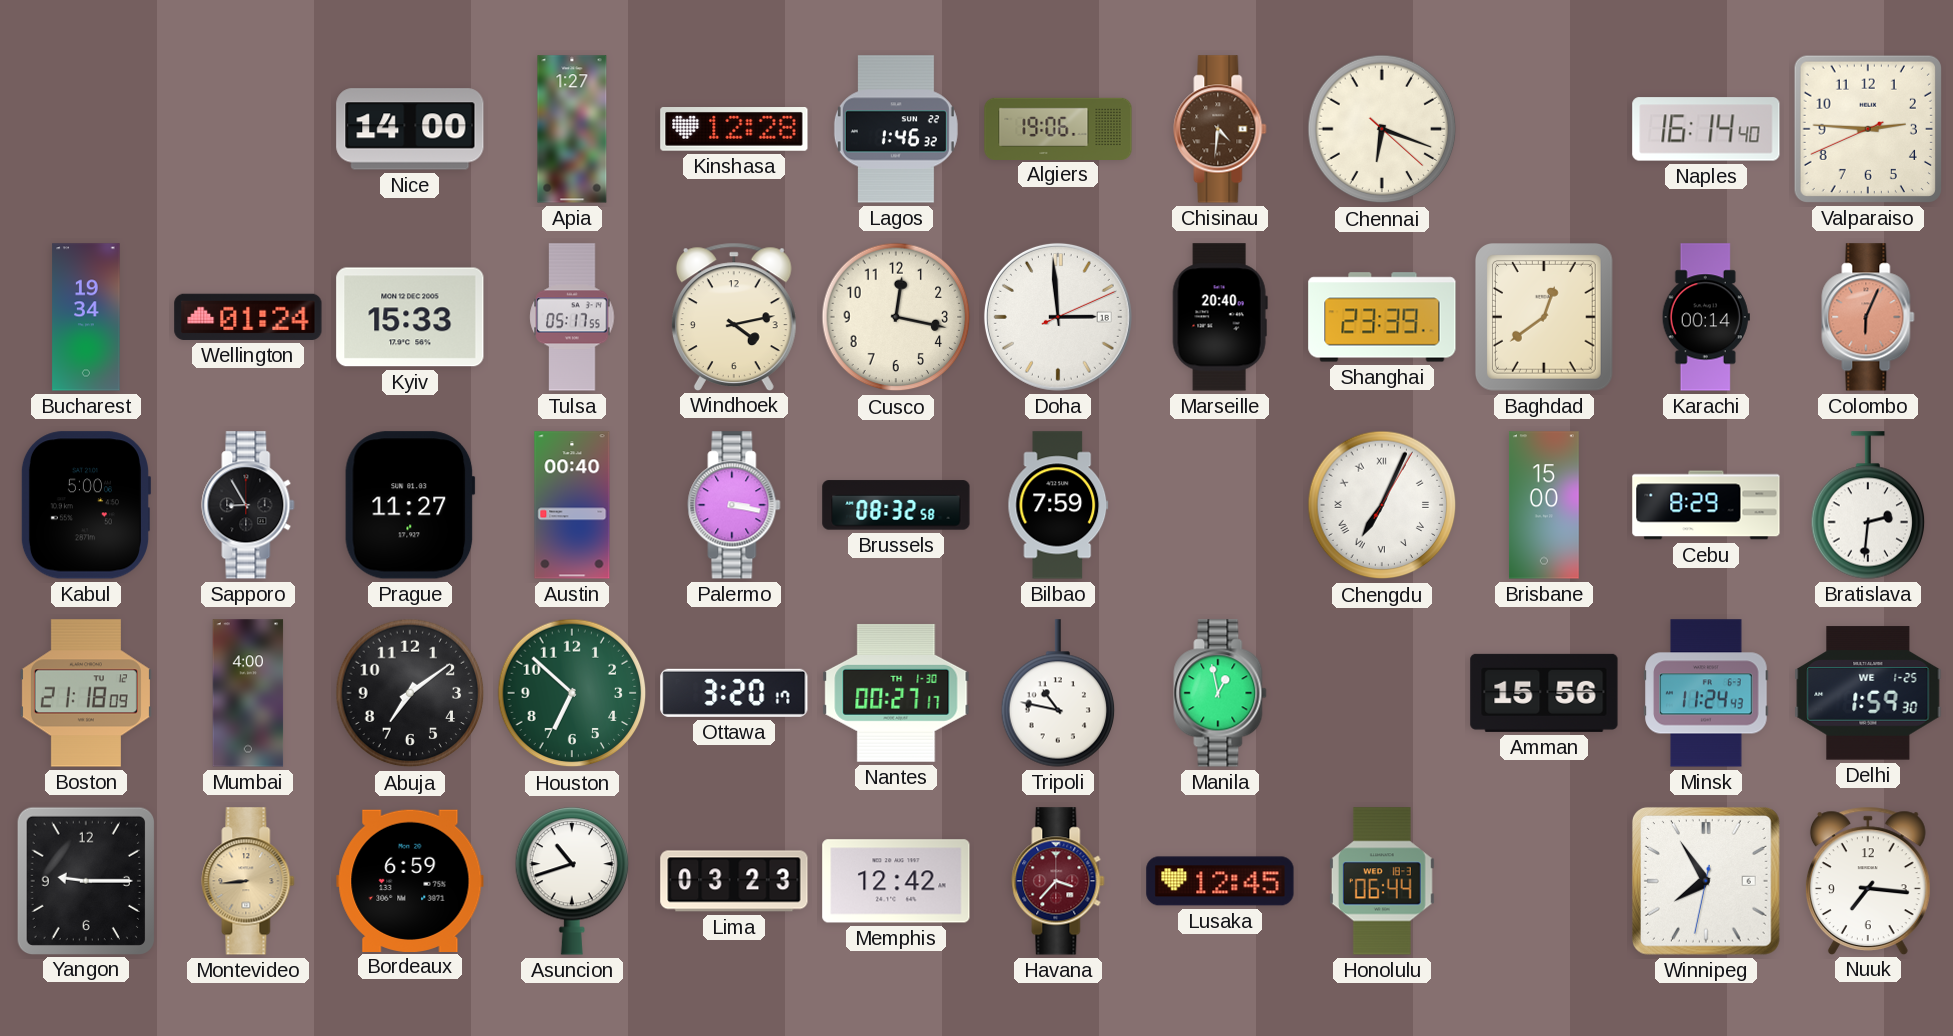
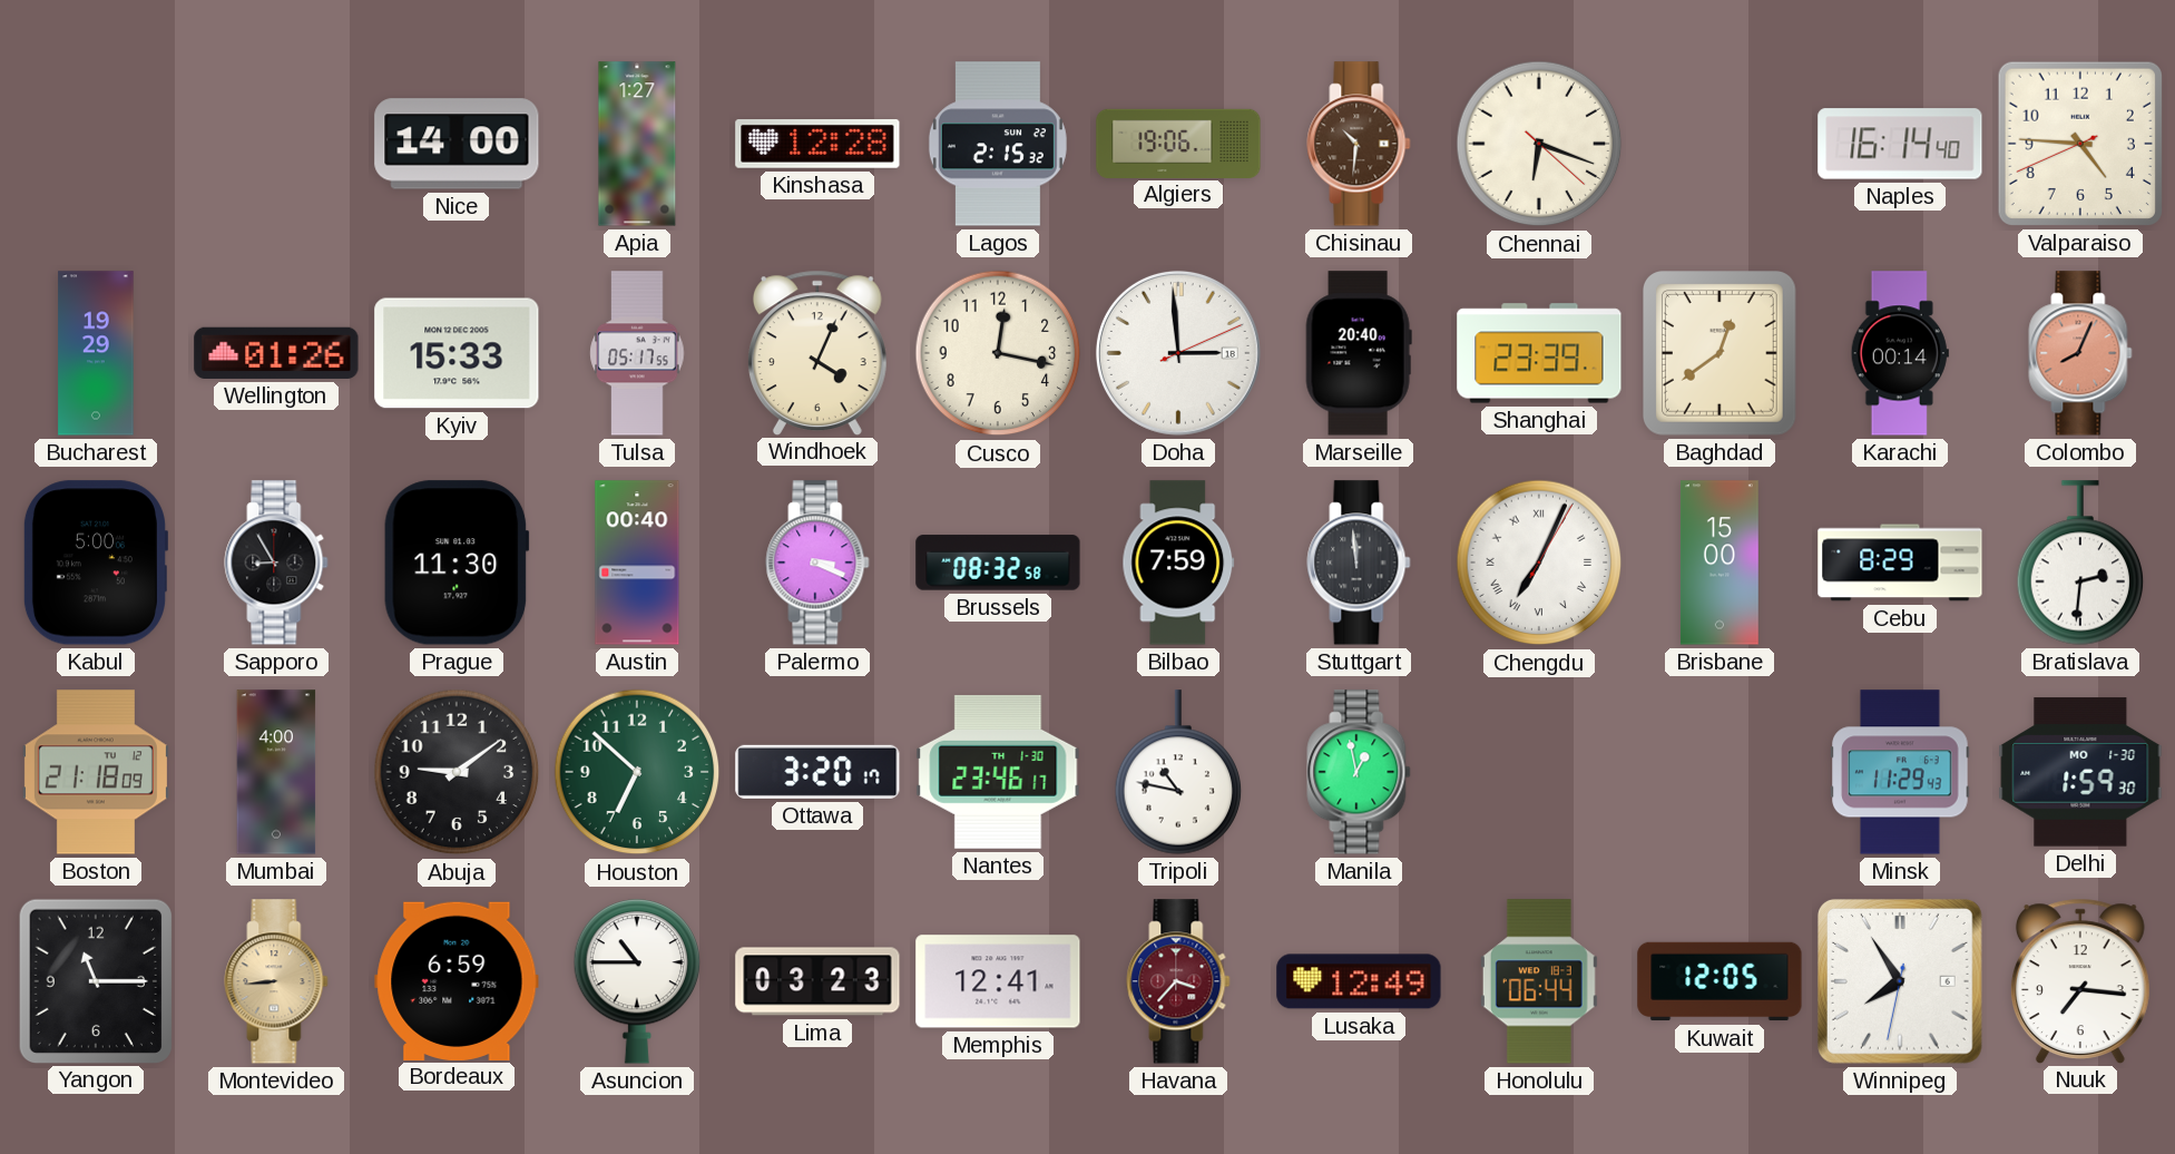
Lagos: 1:46 -> 2:15
Chisinau: 4:31 -> 10:31
Valparaiso: 2:45 -> 4:45
Bucharest: 19:34 -> 19:29
Wellington: 01:24 -> 01:26
Windhoek: 4:13 -> 4:04
Colombo: 6:04 -> 8:04
Prague: 11:27 -> 11:30
Palermo: 3:17 -> 3:19
Stuttgart: none -> 11:59
Abuja: 7:09 -> 9:09
Nantes: 00:27 -> 23:46
Amman: 15:56 -> none
Minsk: 11:24 -> 11:29
Delhi date: WE 1-25 -> MO 1-30
Yangon: 9:15 -> 11:15
Asuncion: 10:42 -> 10:45
Memphis: 12:42 -> 12:41
Lusaka: 12:45 -> 12:49
Kuwait: none -> 12:05
